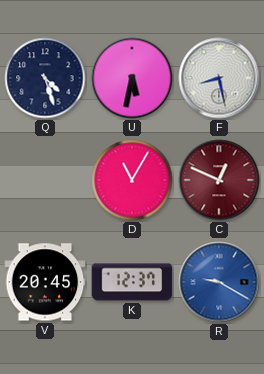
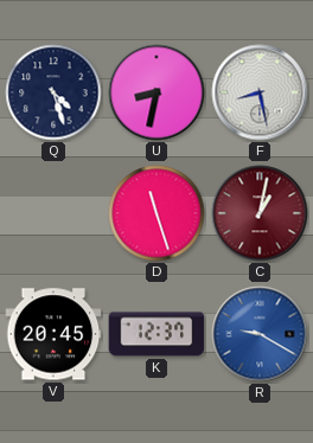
U: 5:32 -> 8:32
D: 11:05 -> 11:27
C: 12:49 -> 1:02
